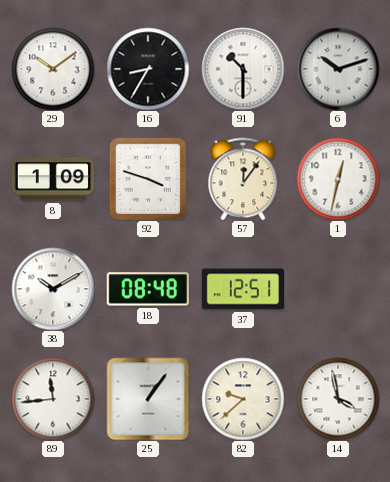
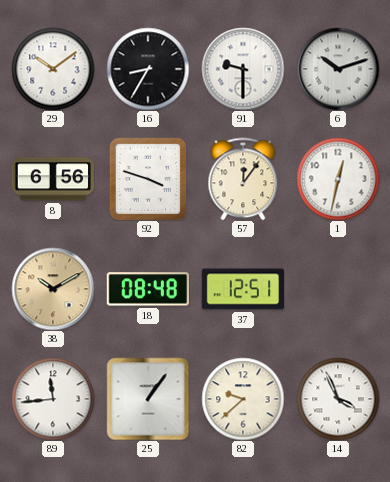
91: 10:30 -> 9:30
8: 1:09 -> 6:56
38 dial: white -> champagne
14: 3:58 -> 3:56
